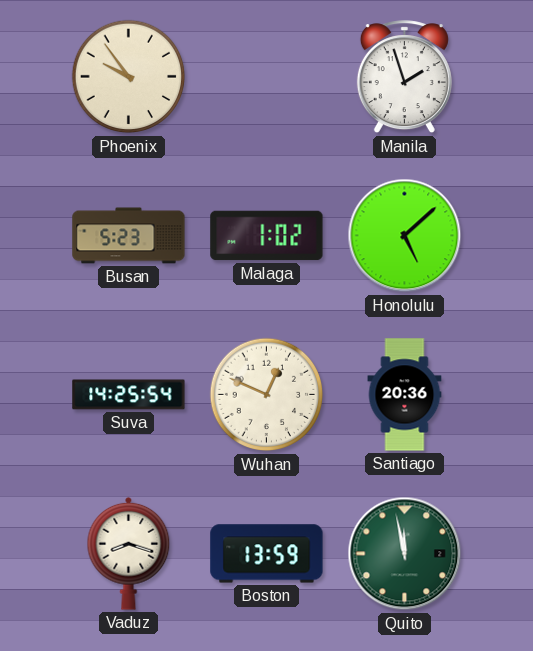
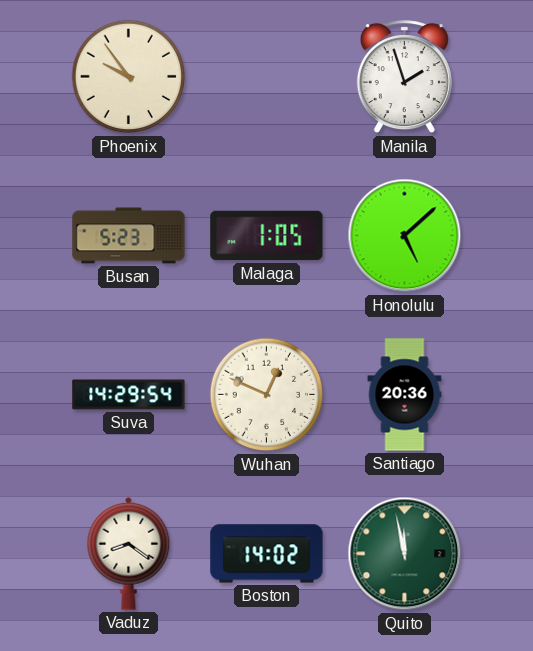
Malaga: 1:02 -> 1:05
Suva: 14:25 -> 14:29
Vaduz: 8:18 -> 8:21
Boston: 13:59 -> 14:02
